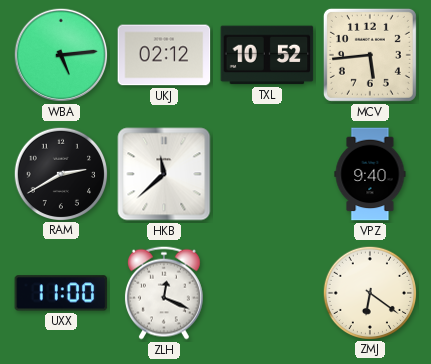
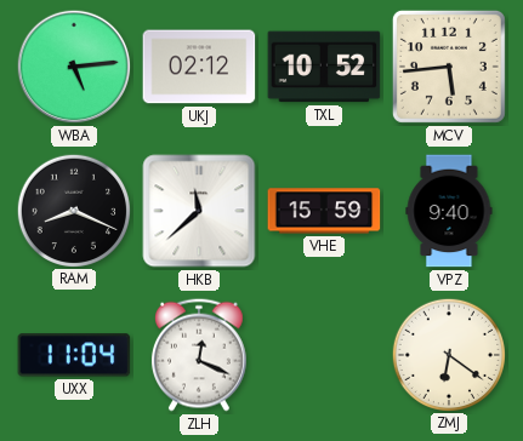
RAM: 2:40 -> 8:19
VHE: none -> 15:59
UXX: 11:00 -> 11:04
